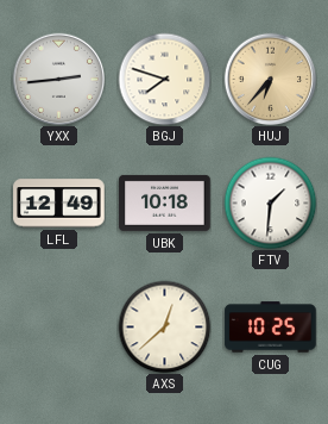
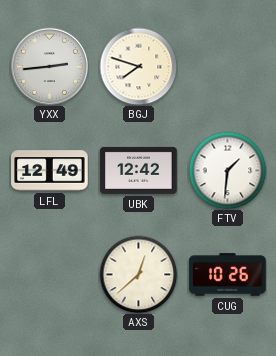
HUJ: 6:37 -> none
UBK: 10:18 -> 12:42
CUG: 10:25 -> 10:26
